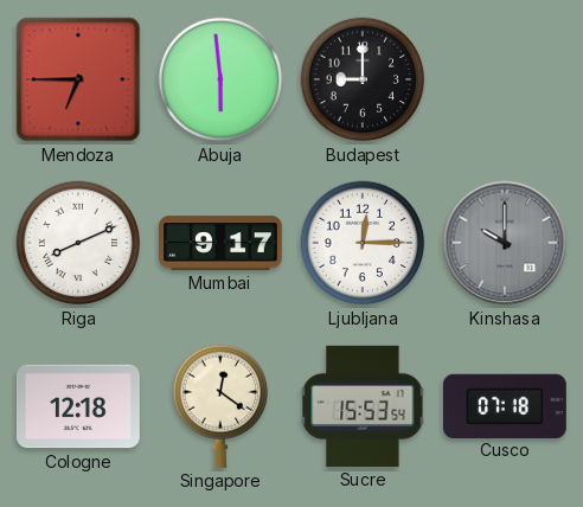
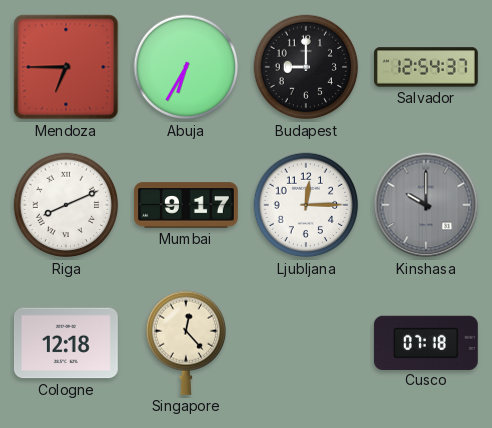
Abuja: 5:59 -> 6:35
Salvador: none -> 12:54
Singapore: 12:21 -> 12:23
Sucre: 15:53 -> none
